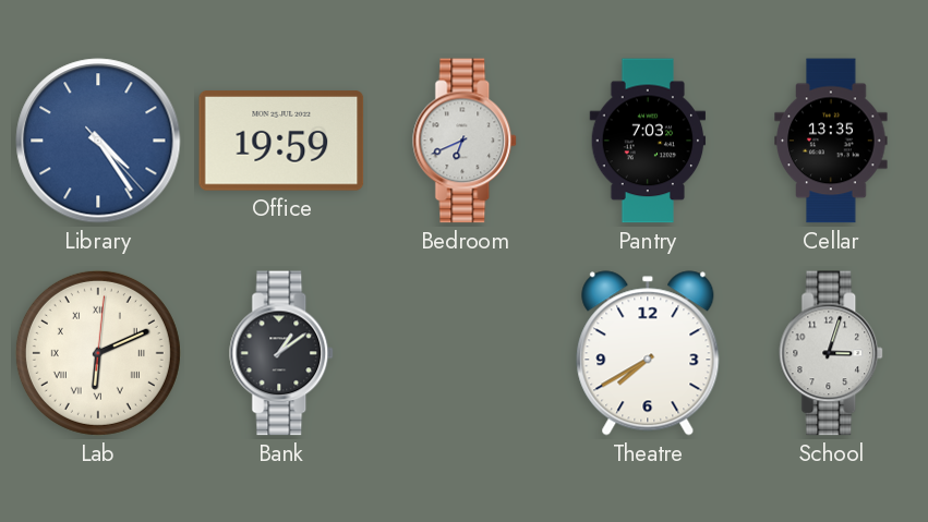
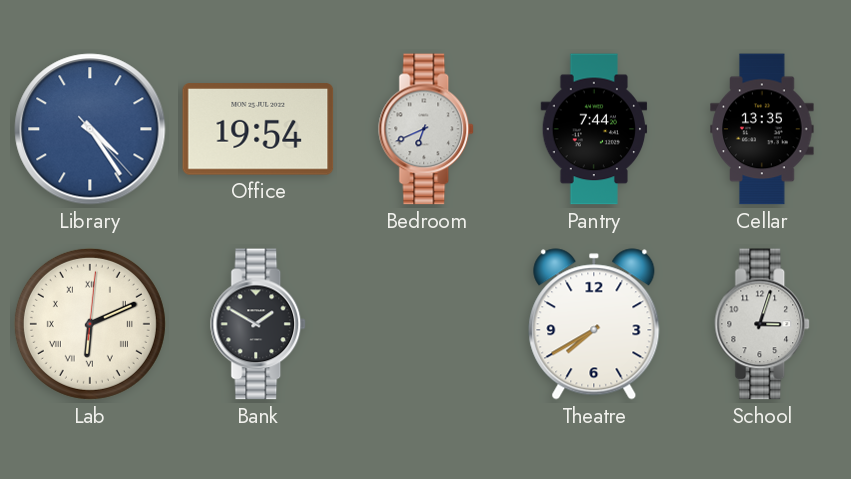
Office: 19:59 -> 19:54
Pantry: 7:03 -> 7:44
Bank: 1:09 -> 1:50
